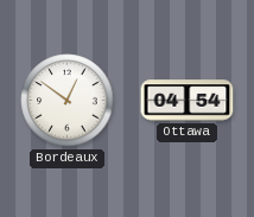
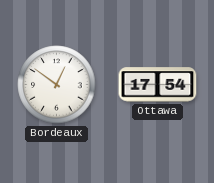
Ottawa: 04:54 -> 17:54
